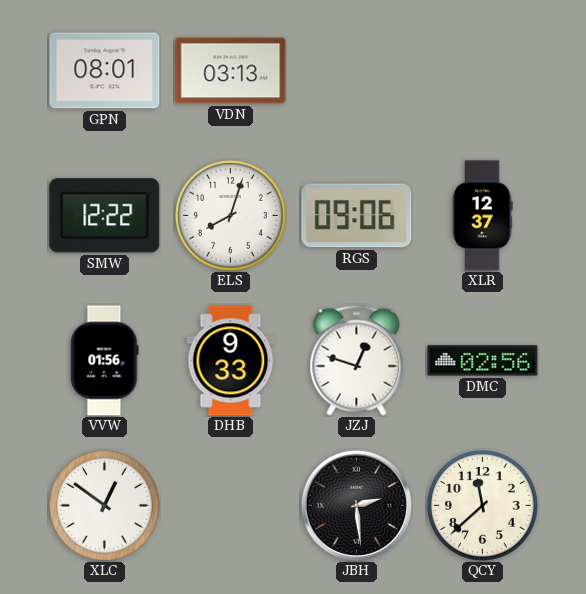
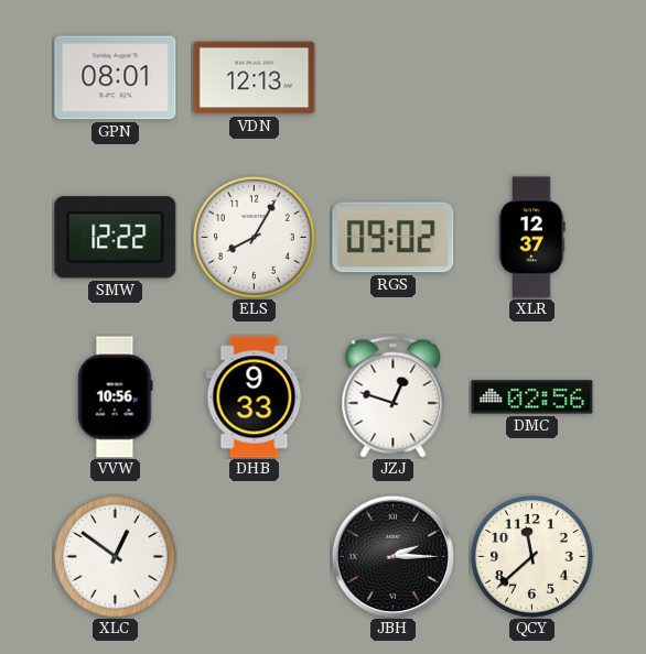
VDN: 03:13 -> 12:13
ELS: 8:03 -> 8:05
RGS: 09:06 -> 09:02
VVW: 01:56 -> 10:56
JBH: 2:29 -> 2:15
